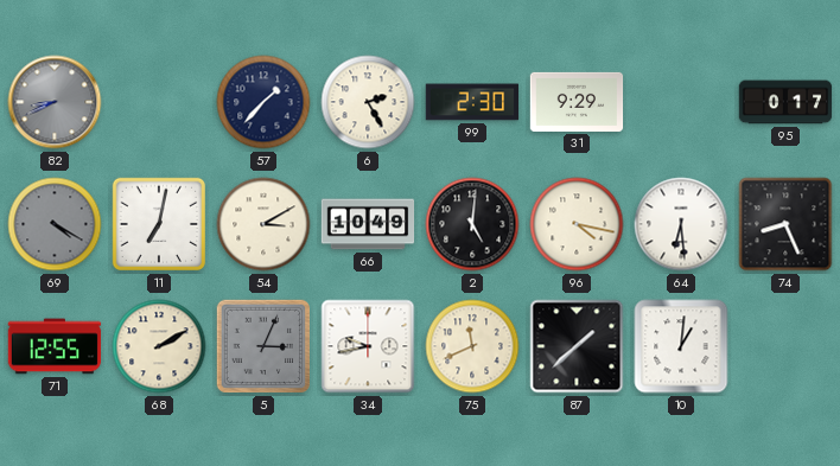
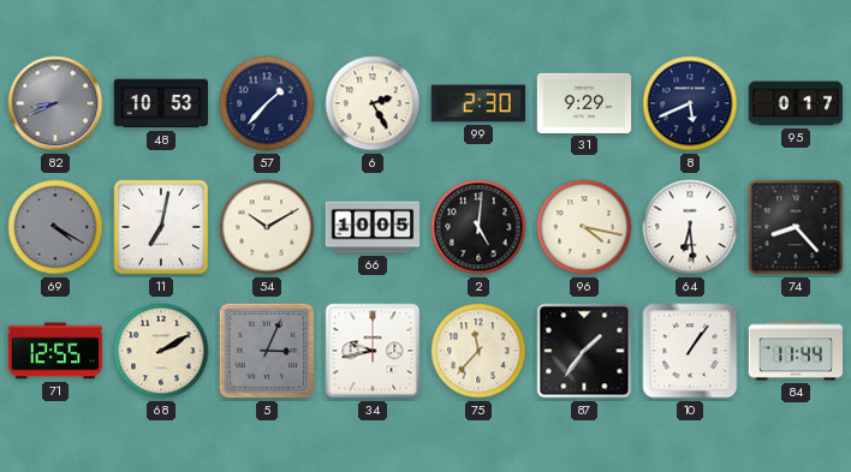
48: none -> 10:53
8: none -> 5:41
54: 3:10 -> 10:10
66: 10:49 -> 10:05
74: 8:26 -> 8:23
75: 11:41 -> 11:37
87: 1:38 -> 1:36
10: 1:01 -> 1:06
84: none -> 11:44
